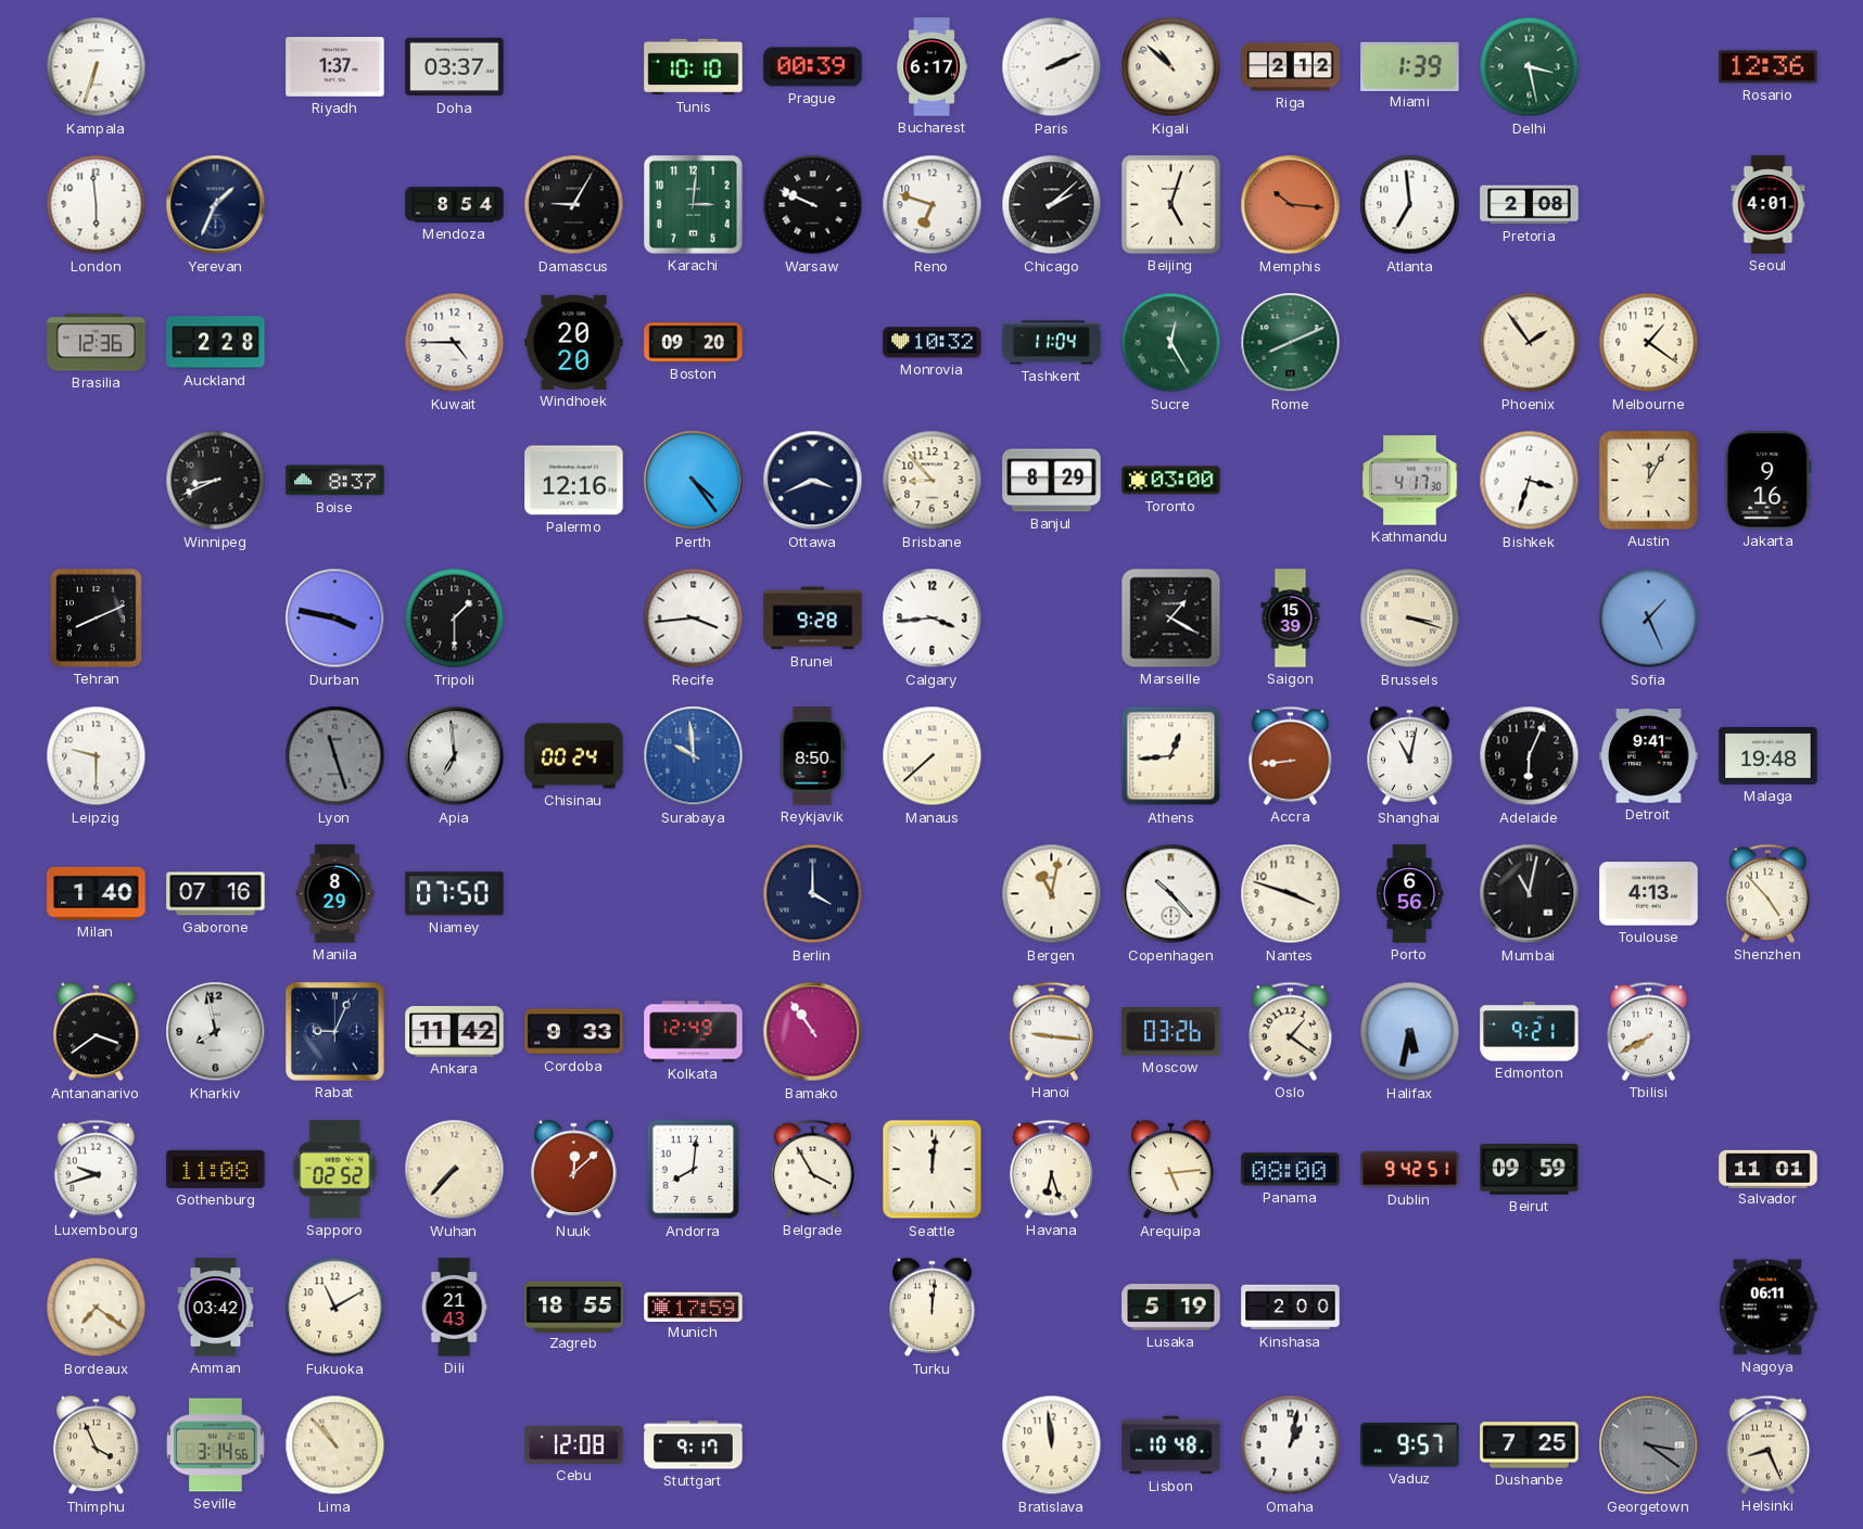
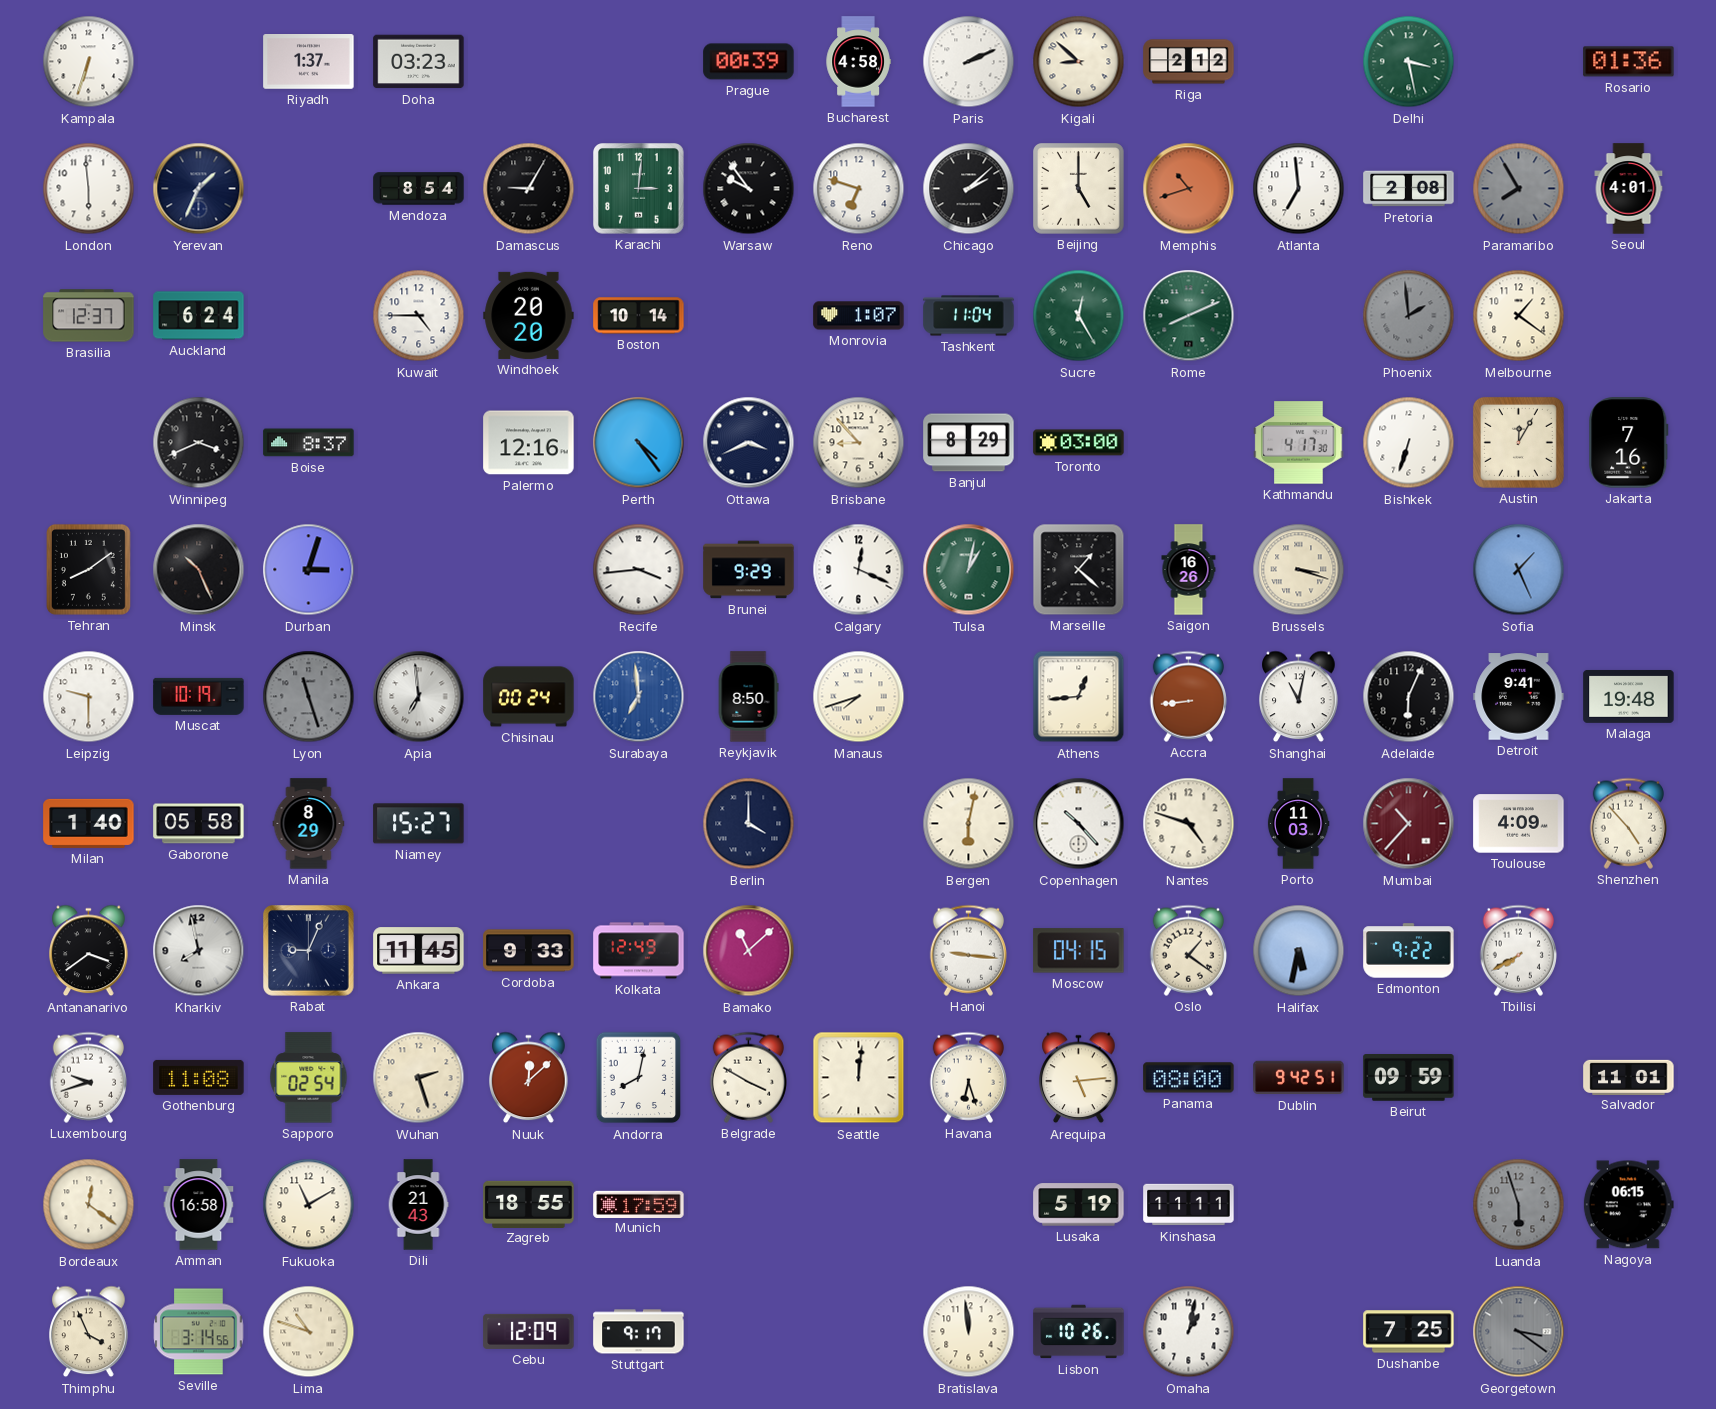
Doha: 03:37 -> 03:23
Tunis: 10:10 -> none
Bucharest: 6:17 -> 4:58
Kigali: 10:52 -> 8:52
Miami: 1:39 -> none
Rosario: 12:36 -> 01:36
Warsaw: 9:49 -> 9:54
Beijing: 5:03 -> 5:00
Memphis: 10:16 -> 10:42
Paramaribo: none -> 7:55
Brasilia: 12:36 -> 12:37
Auckland: 2:28 -> 6:24
Boston: 09:20 -> 10:14
Monrovia: 10:32 -> 1:07
Phoenix: 1:54 -> 1:59
Phoenix dial: cream -> grey
Winnipeg: 8:41 -> 3:41
Bishkek: 3:33 -> 6:33
Jakarta: 9:16 -> 7:16
Tehran: 8:11 -> 8:09
Minsk: none -> 10:26
Durban: 3:47 -> 3:03
Tripoli: 1:30 -> none
Brunei: 9:28 -> 9:29
Calgary: 3:44 -> 12:19
Tulsa: none -> 1:02
Marseille: 1:20 -> 1:22
Saigon: 15:39 -> 16:26
Muscat: none -> 10:19
Surabaya: 9:59 -> 6:59
Manaus: 7:38 -> 7:42
Gaborone: 07:16 -> 05:58
Niamey: 07:50 -> 15:27
Bergen: 11:02 -> 6:02
Nantes: 3:48 -> 4:48
Porto: 6:56 -> 11:03
Mumbai: 11:02 -> 10:37
Mumbai dial: black -> burgundy
Toulouse: 4:13 -> 4:09
Ankara: 11:42 -> 11:45
Bamako: 10:54 -> 11:08
Moscow: 03:26 -> 04:15
Edmonton: 9:21 -> 9:22
Sapporo: 02:52 -> 02:54
Wuhan: 7:37 -> 2:27
Andorra: 8:01 -> 8:02
Belgrade: 3:55 -> 3:50
Bordeaux: 7:21 -> 12:21
Amman: 03:42 -> 16:58
Turku: 12:01 -> none
Kinshasa: 2:00 -> 11:11
Luanda: none -> 5:57
Nagoya: 06:11 -> 06:15
Lima: 10:53 -> 10:48
Cebu: 12:08 -> 12:09
Lisbon: 10:48 -> 10:26
Vaduz: 9:57 -> none
Helsinki: 8:26 -> none
